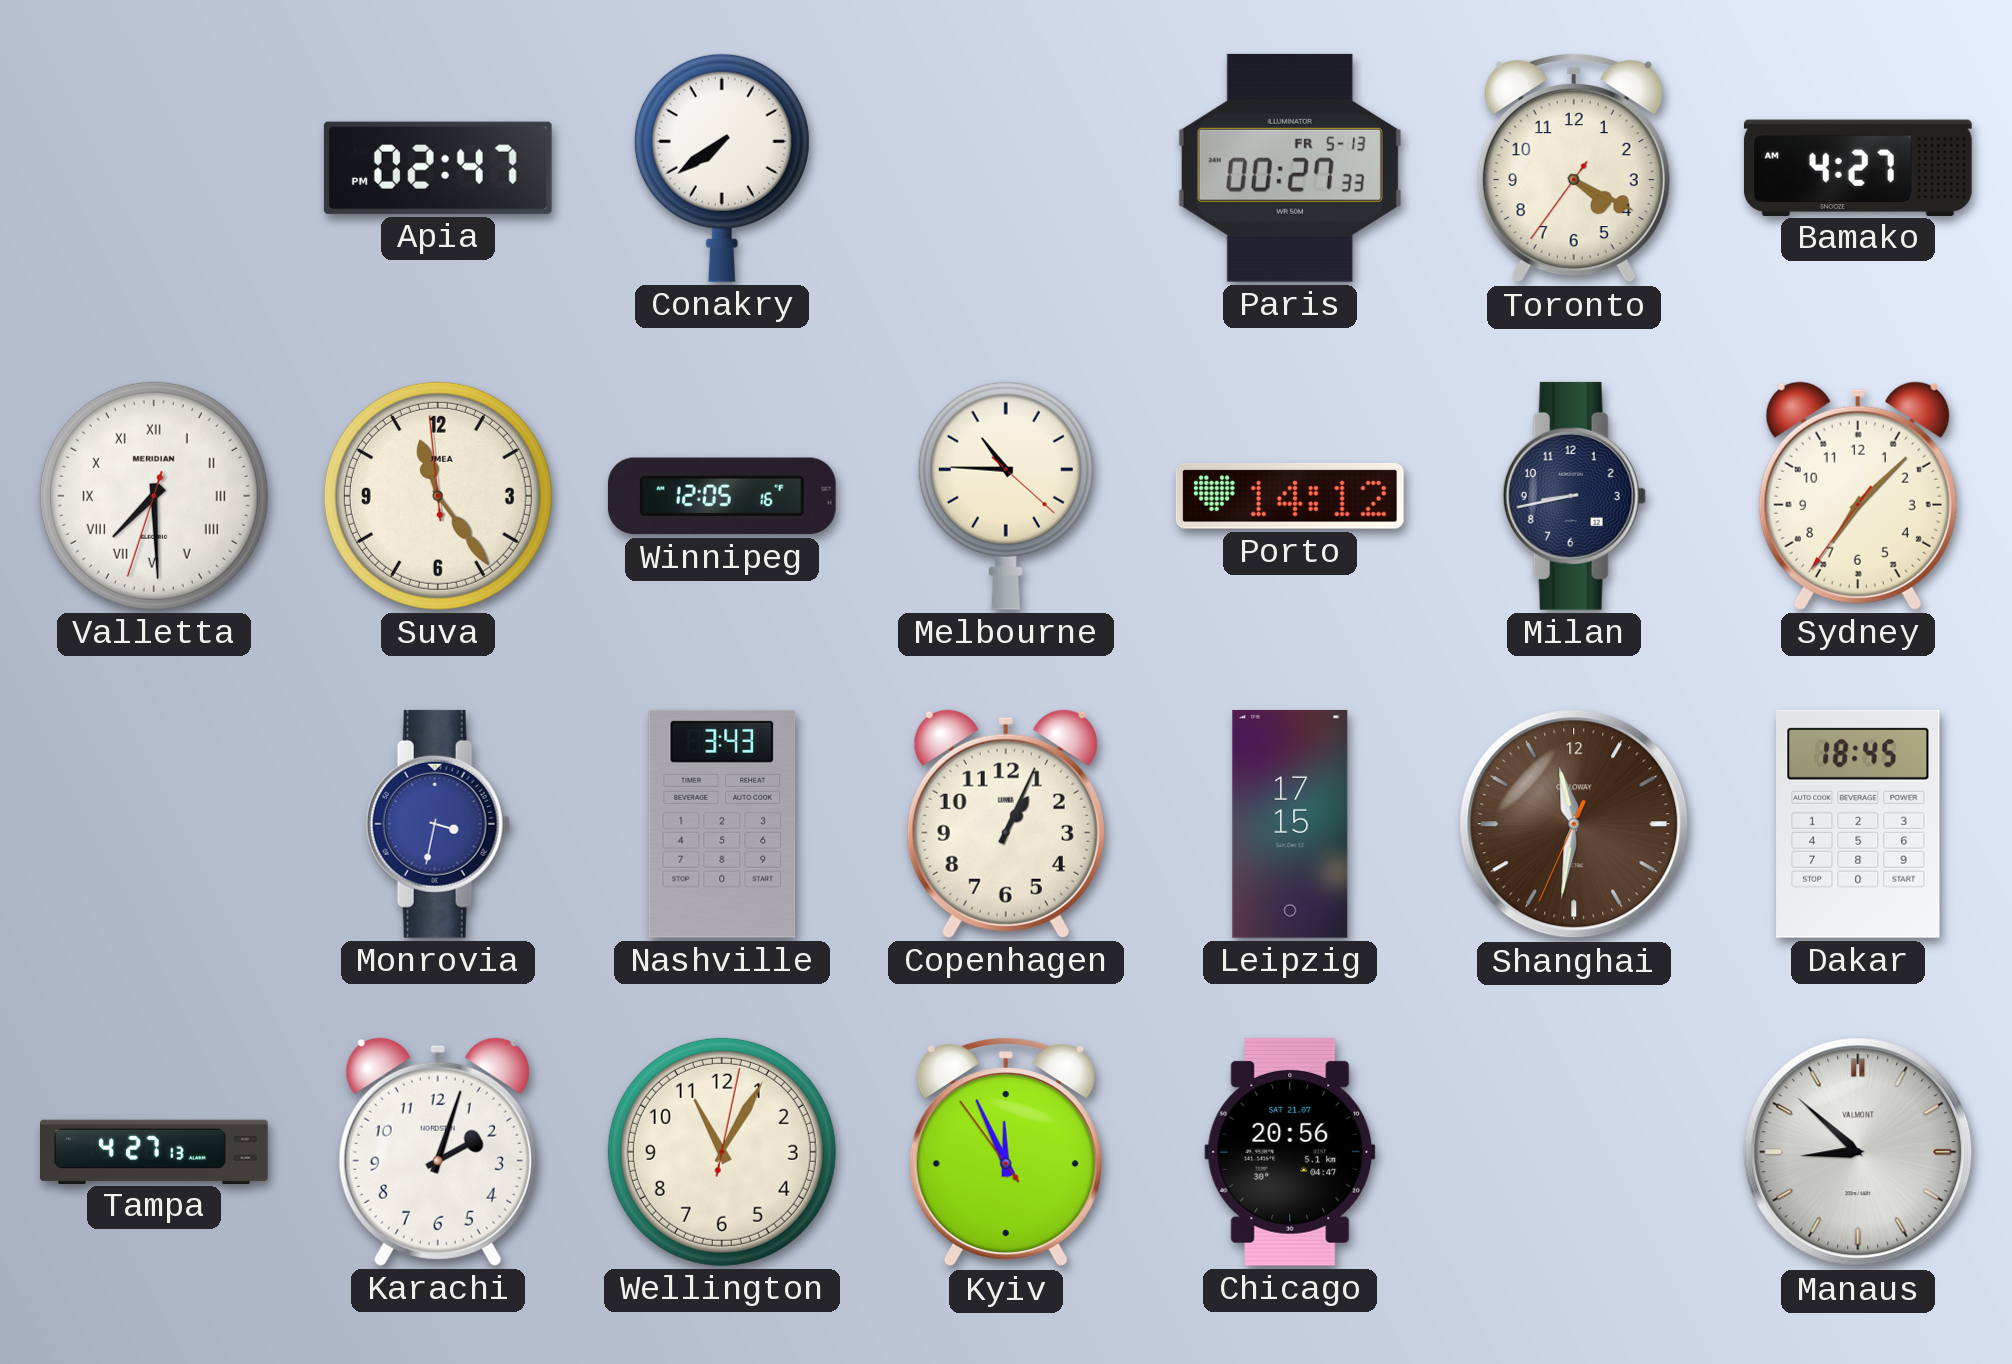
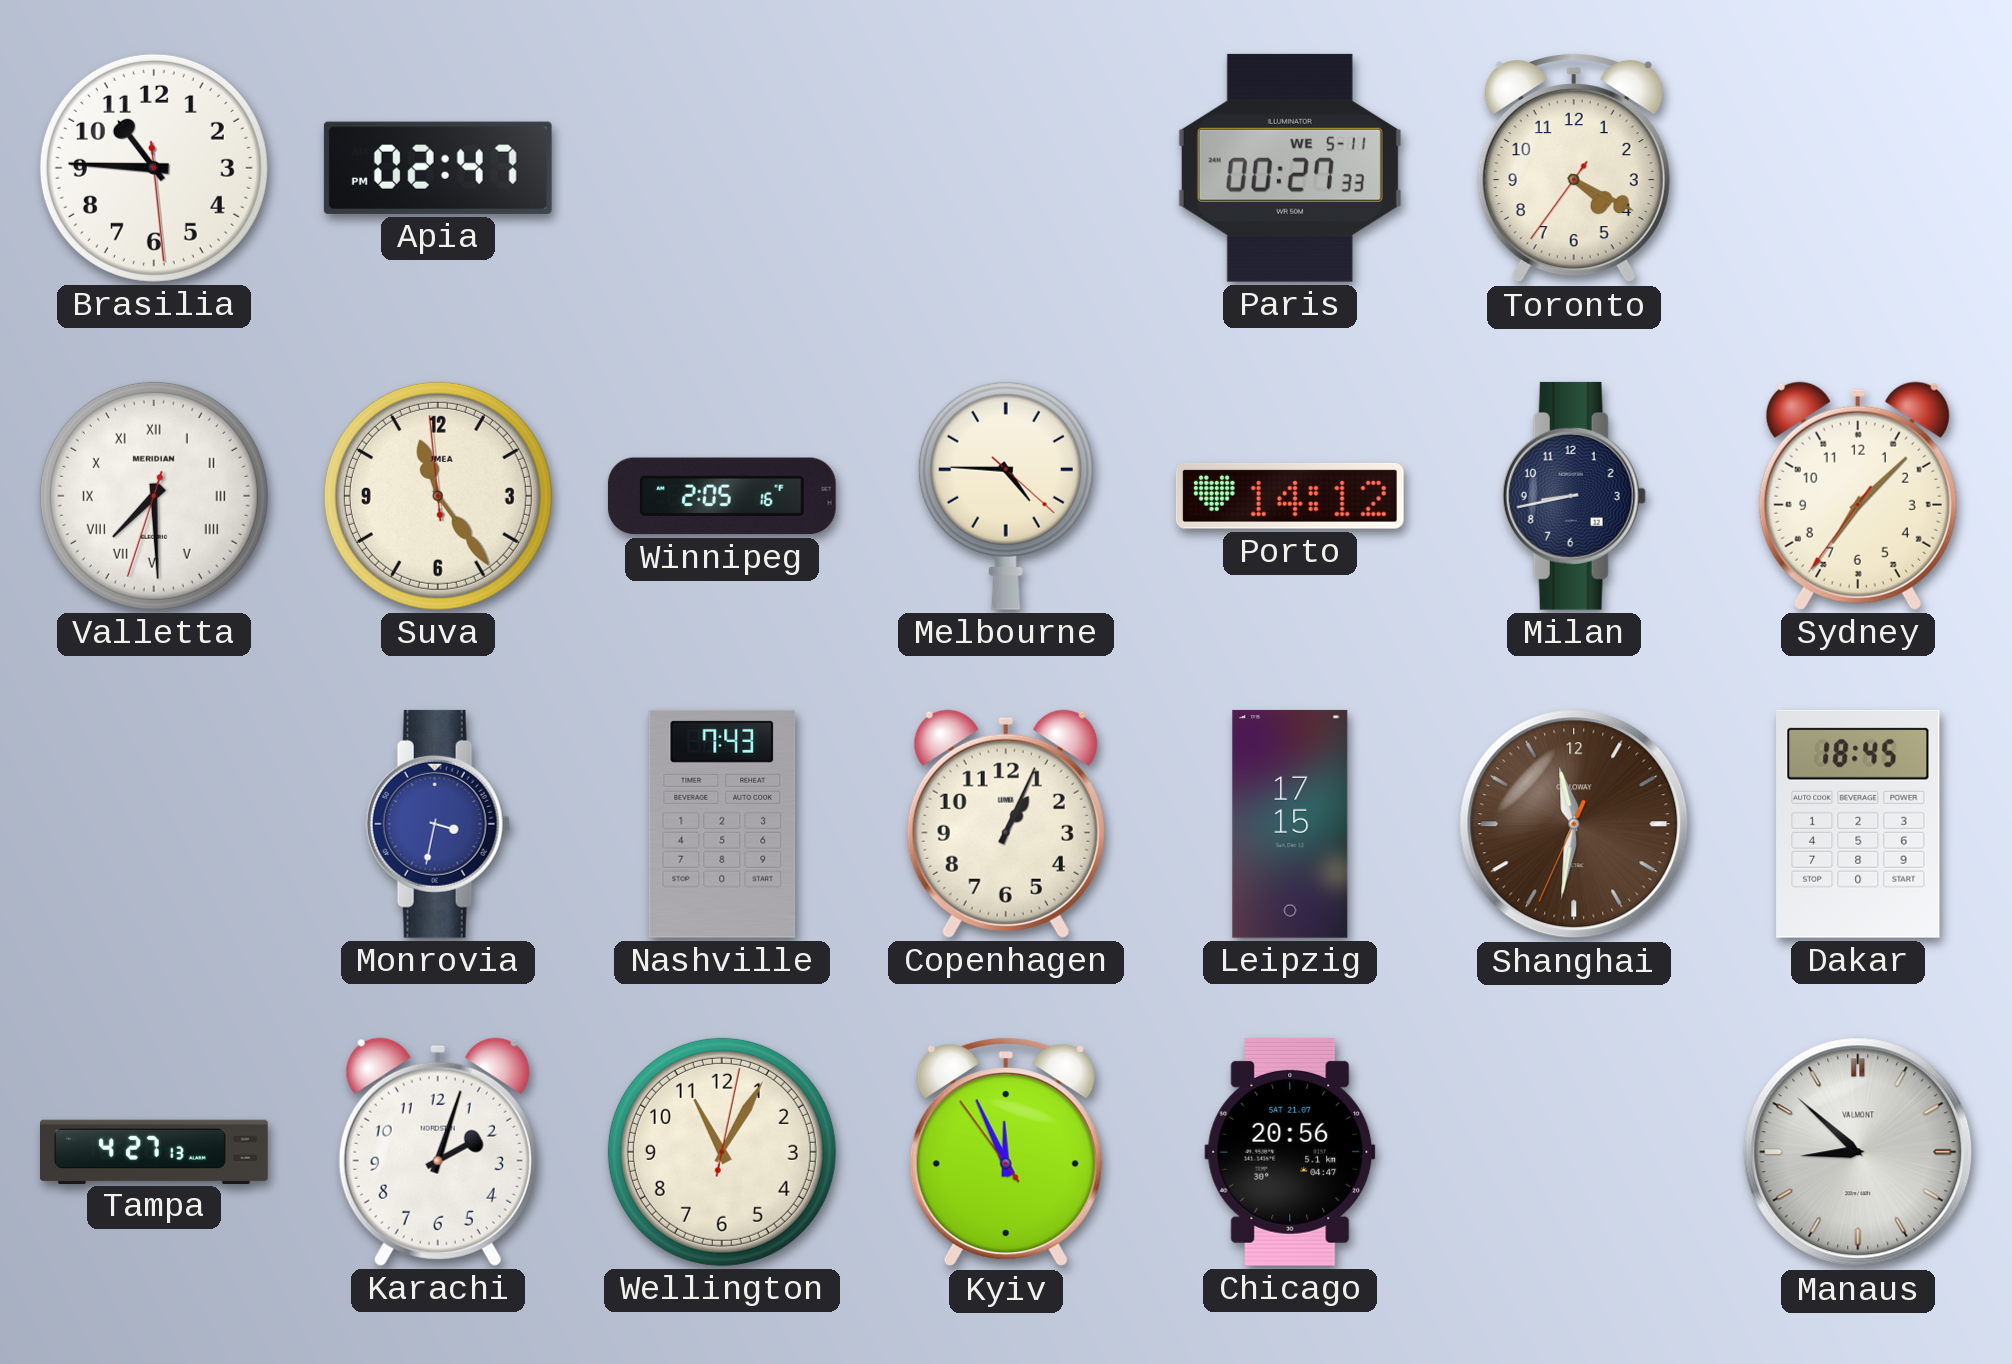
Brasilia: none -> 10:45
Conakry: 7:39 -> none
Paris date: FR 5-13 -> WE 5-11
Bamako: 4:27 -> none
Winnipeg: 12:05 -> 2:05
Melbourne: 10:45 -> 4:45
Nashville: 3:43 -> 7:43
